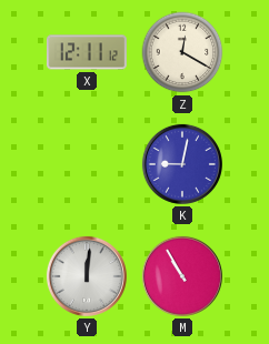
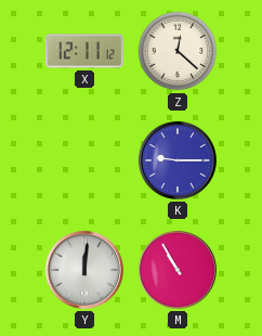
Z: 12:20 -> 12:22
K: 9:02 -> 9:15
